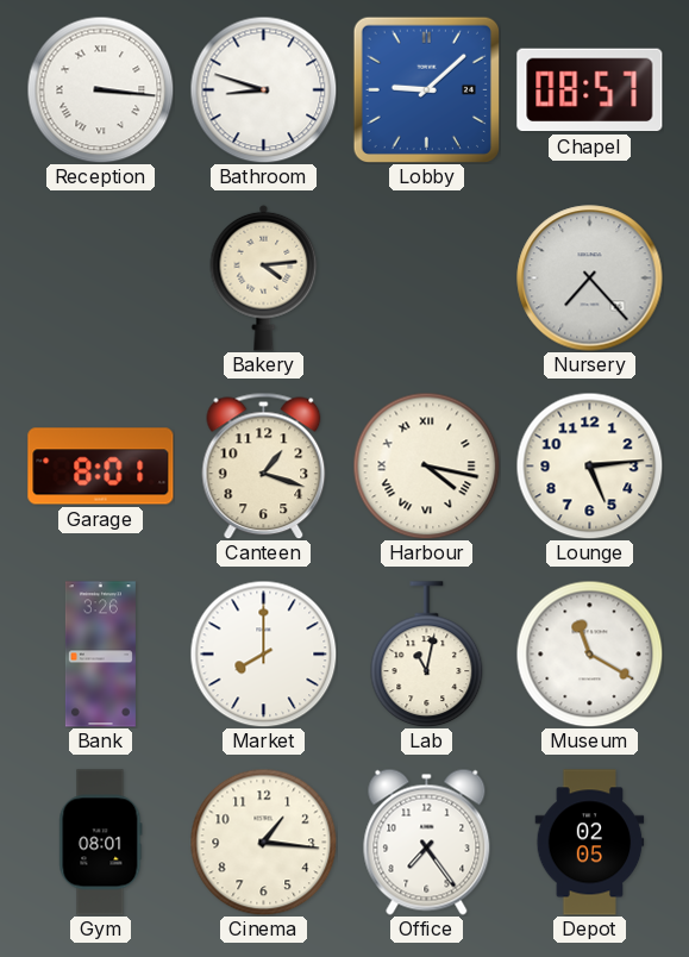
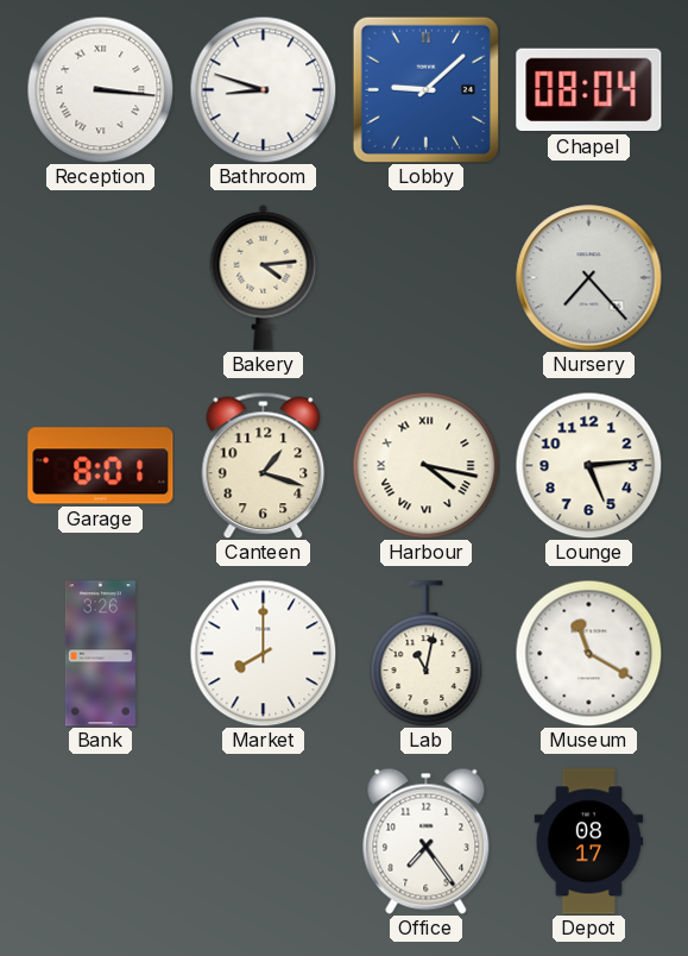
Chapel: 08:57 -> 08:04
Gym: 08:01 -> none
Cinema: 1:16 -> none
Depot: 02:05 -> 08:17
